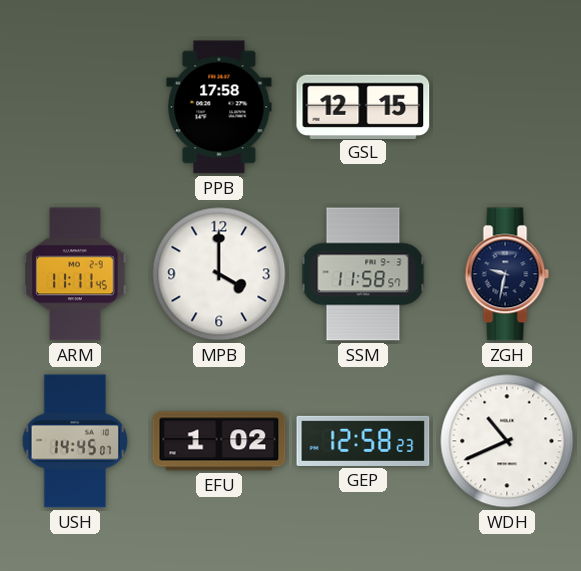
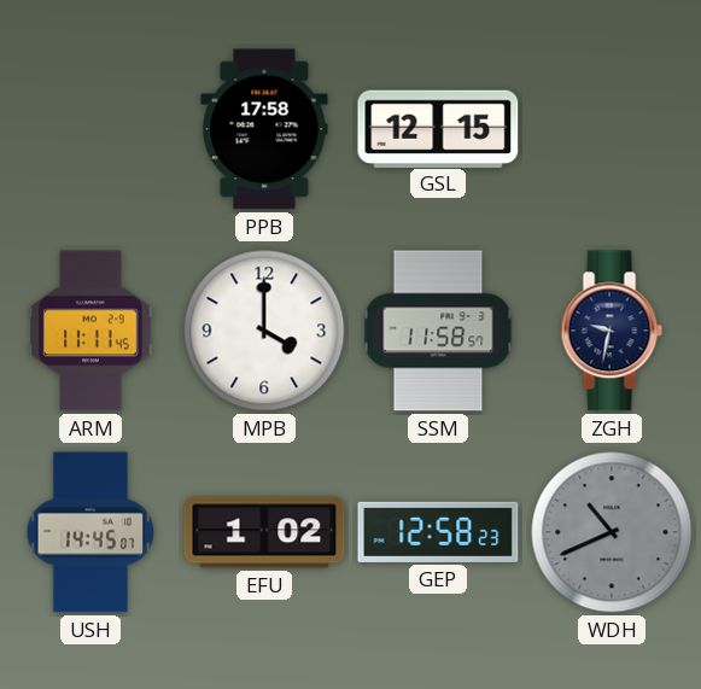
WDH dial: white -> grey
